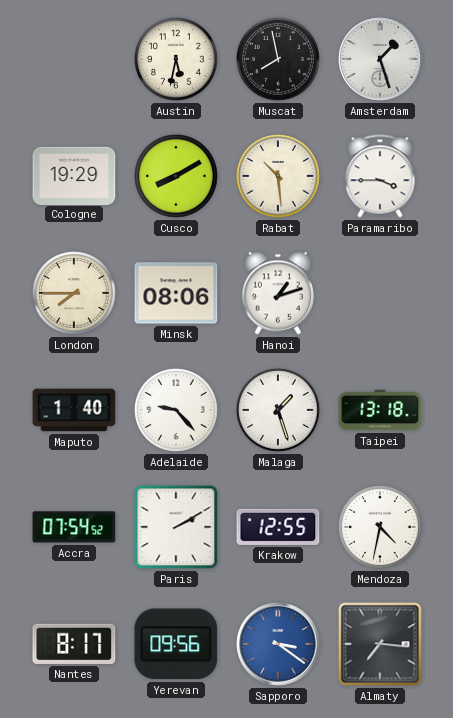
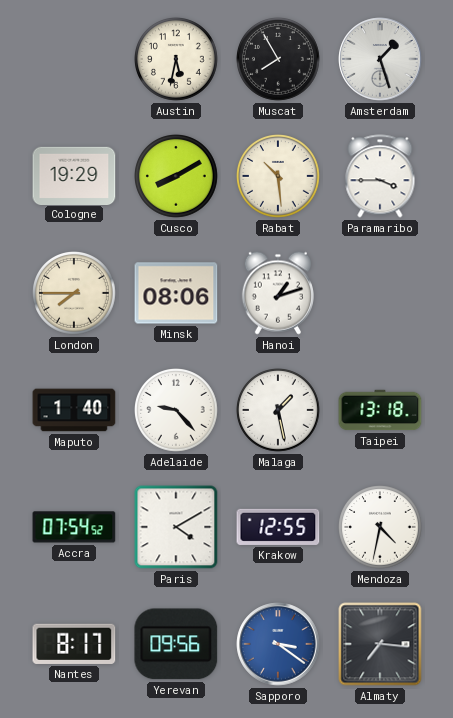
Muscat: 7:58 -> 7:55
Malaga: 1:27 -> 1:28
Paris: 2:10 -> 4:10
